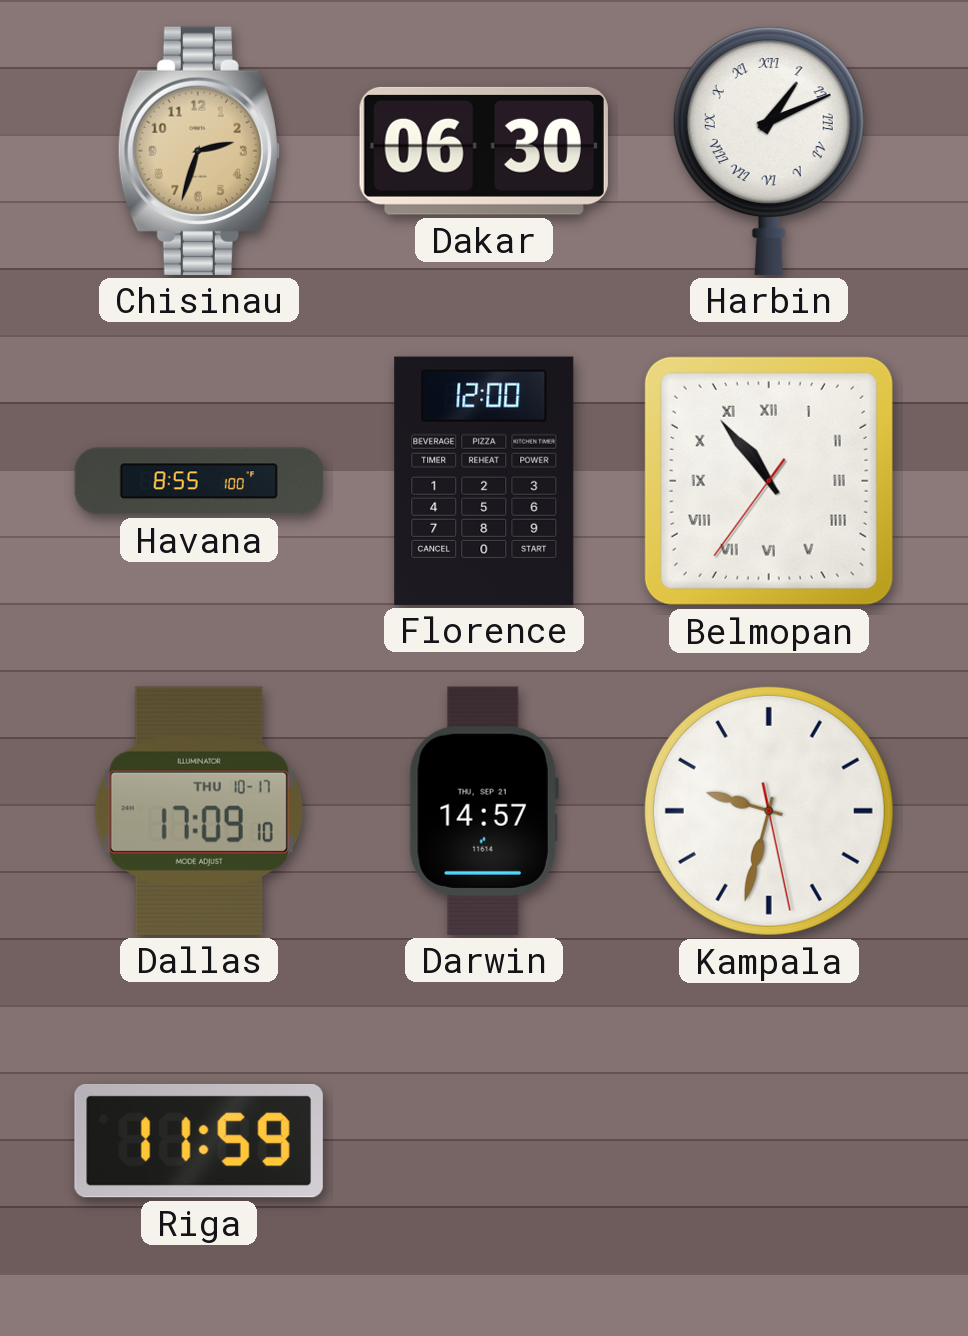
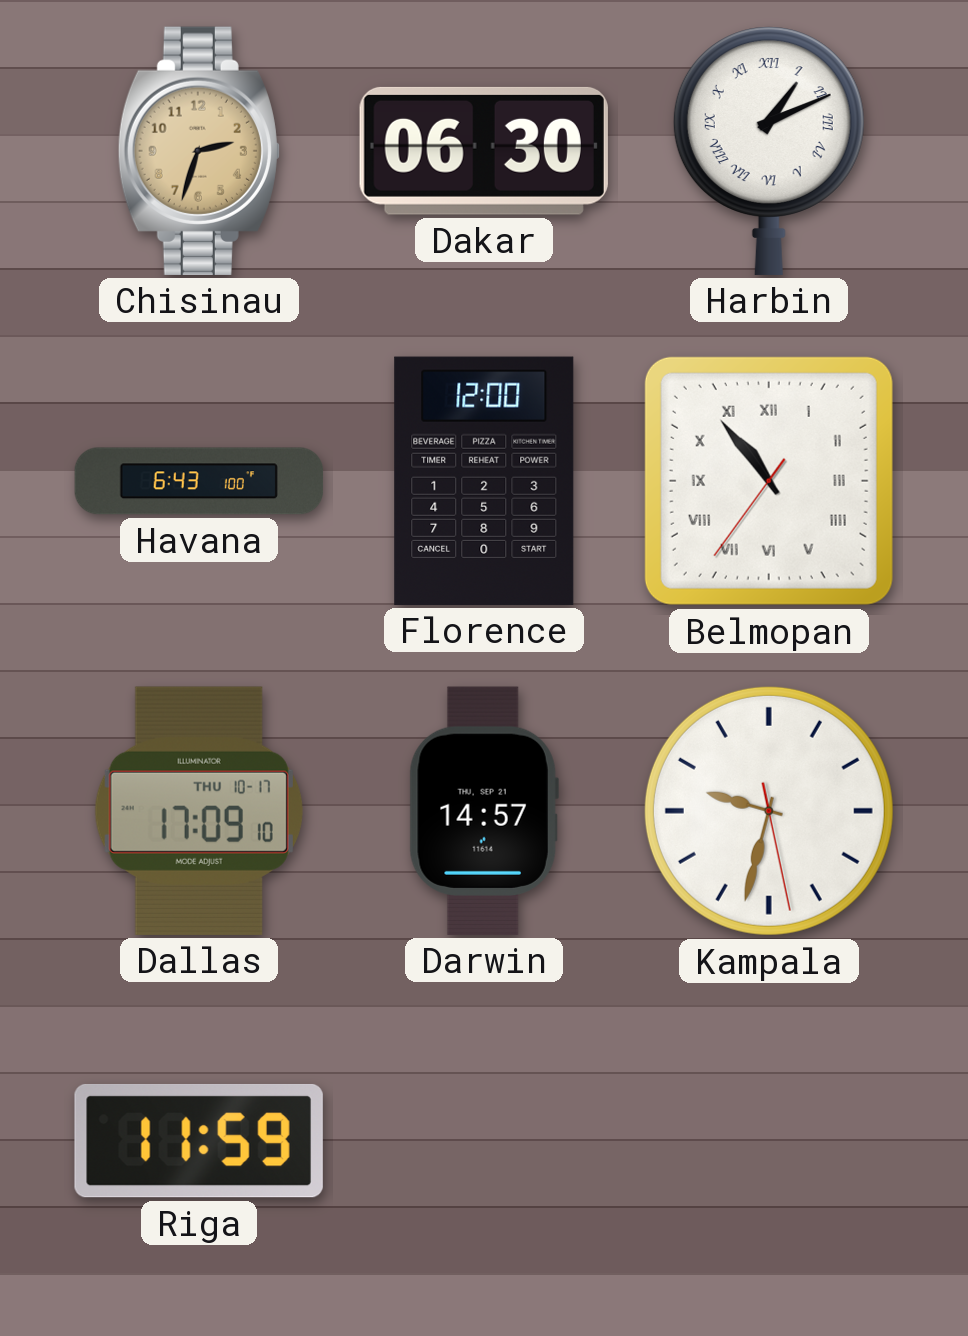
Havana: 8:55 -> 6:43
